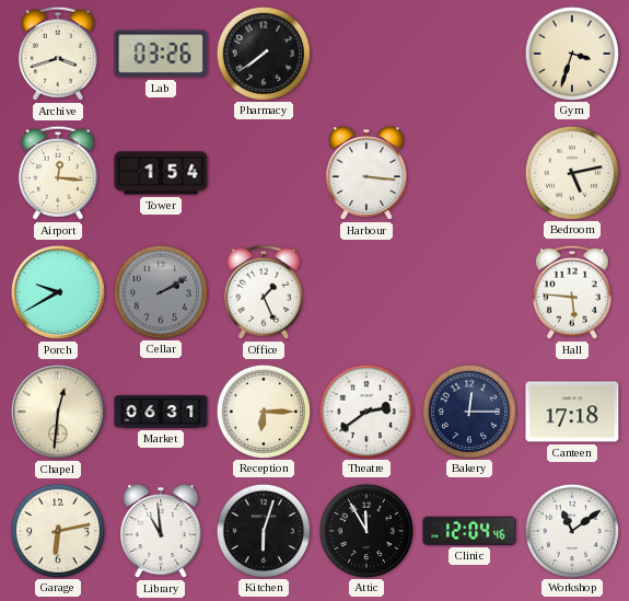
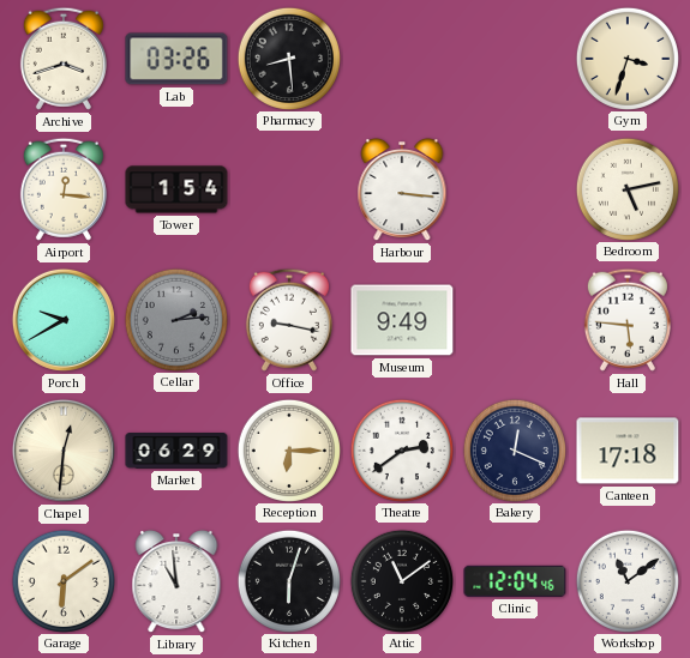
Pharmacy: 7:39 -> 8:29
Cellar: 2:10 -> 2:14
Office: 1:26 -> 9:17
Museum: none -> 9:49
Market: 06:31 -> 06:29
Bakery: 12:15 -> 12:19
Garage: 6:13 -> 6:09
Attic: 11:55 -> 11:09
